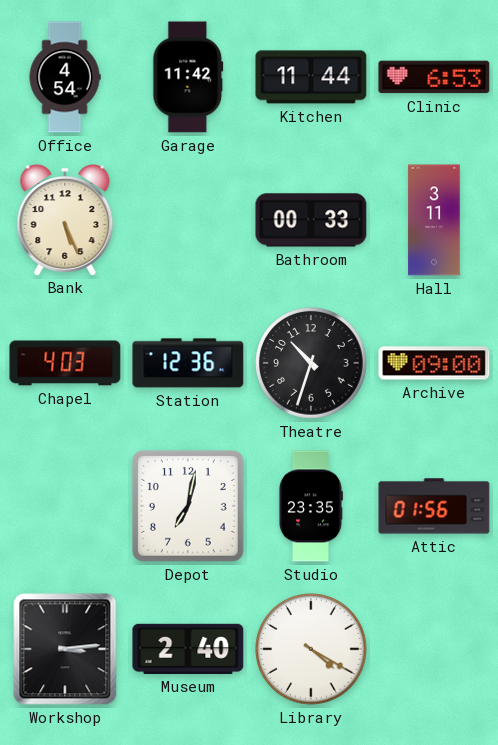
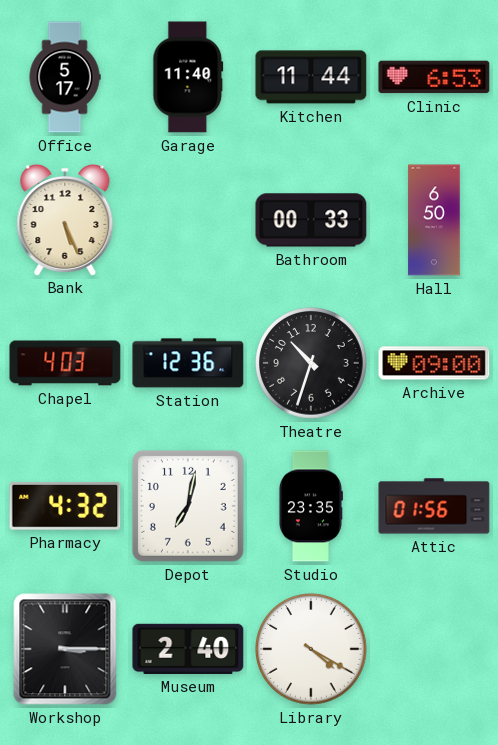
Office: 4:54 -> 5:17
Garage: 11:42 -> 11:40
Hall: 3:11 -> 6:50
Pharmacy: none -> 4:32
Workshop: 3:14 -> 3:15
